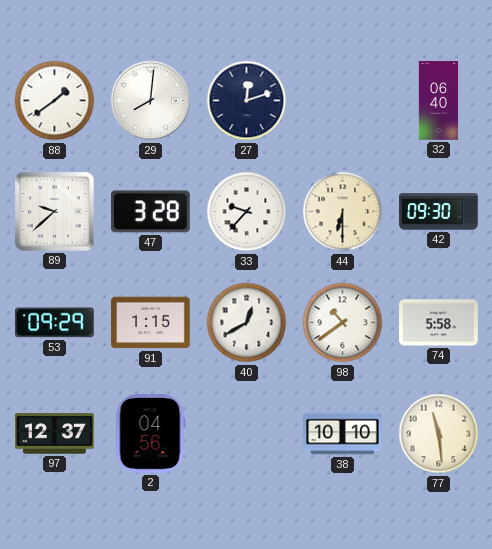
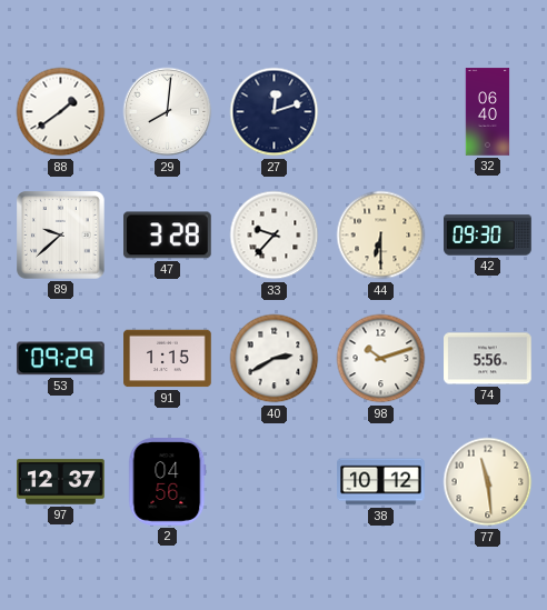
40: 12:40 -> 2:40
98: 10:39 -> 10:12
74: 5:58 -> 5:56
38: 10:10 -> 10:12
